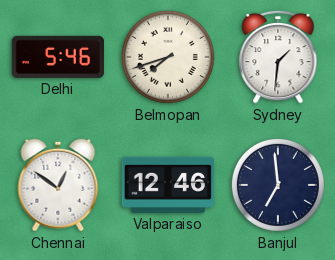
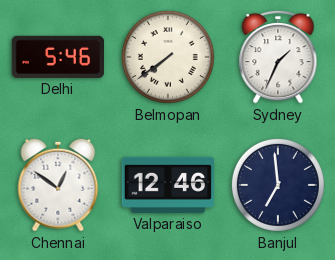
Belmopan: 7:42 -> 7:39
Sydney: 1:31 -> 1:34
